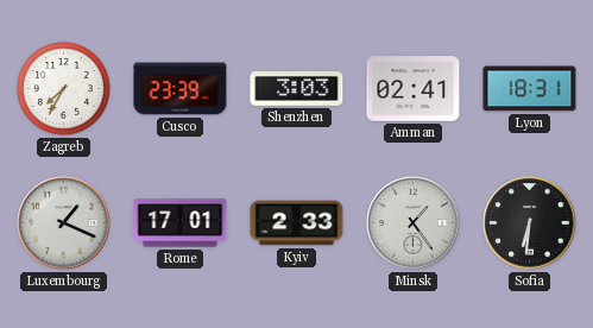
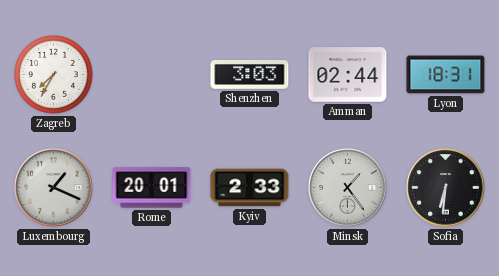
Cusco: 23:39 -> none
Amman: 02:41 -> 02:44
Rome: 17:01 -> 20:01
